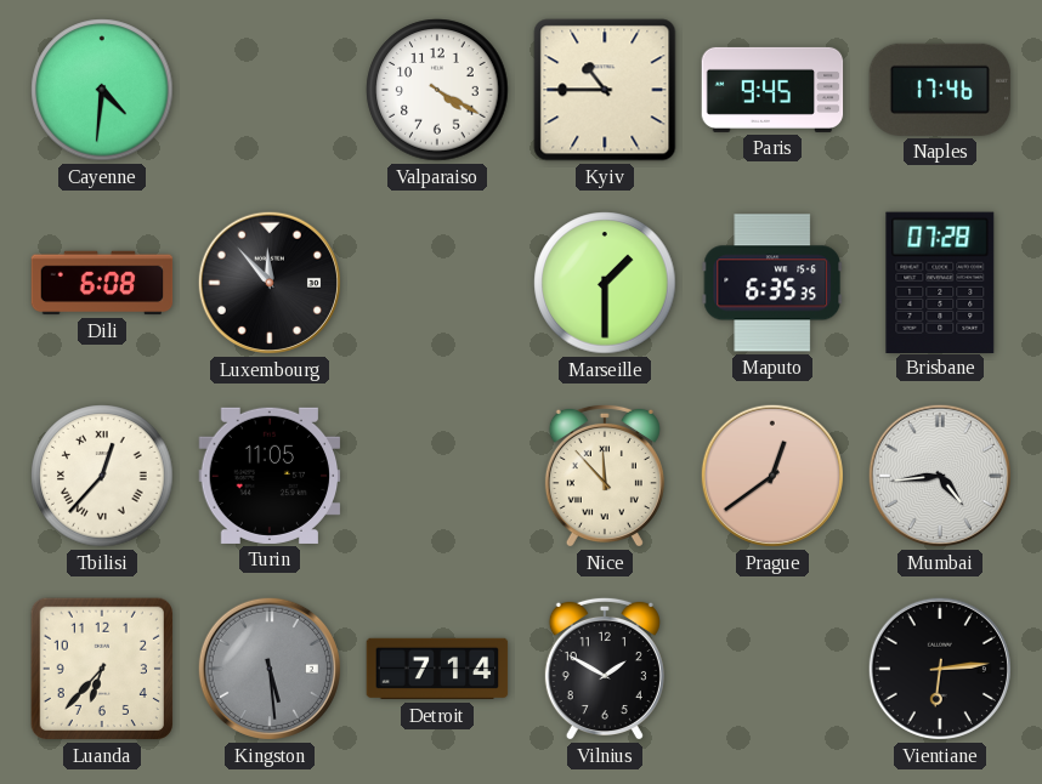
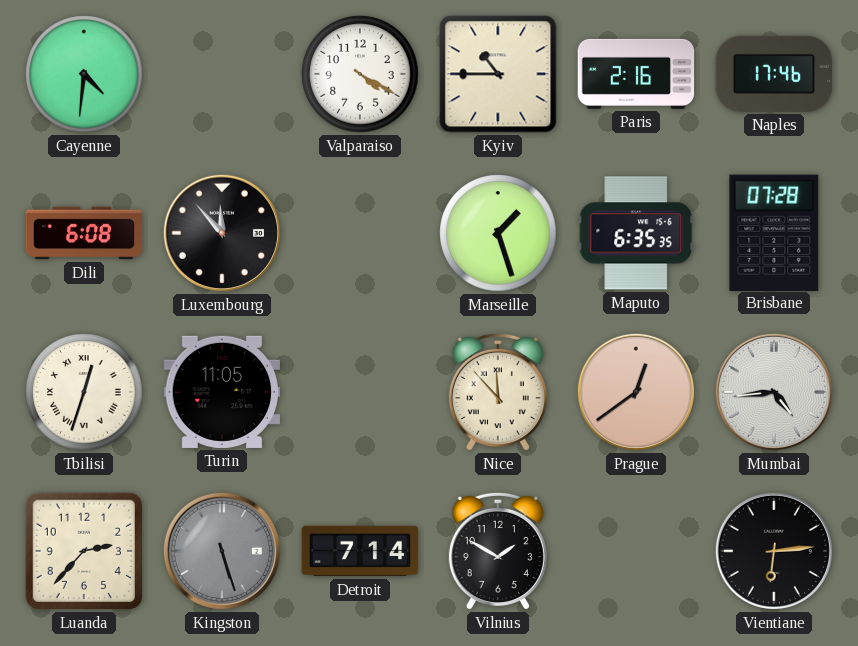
Paris: 9:45 -> 2:16
Marseille: 1:30 -> 1:27
Tbilisi: 12:37 -> 12:33
Luanda: 6:37 -> 2:37
Kingston: 5:29 -> 5:27
